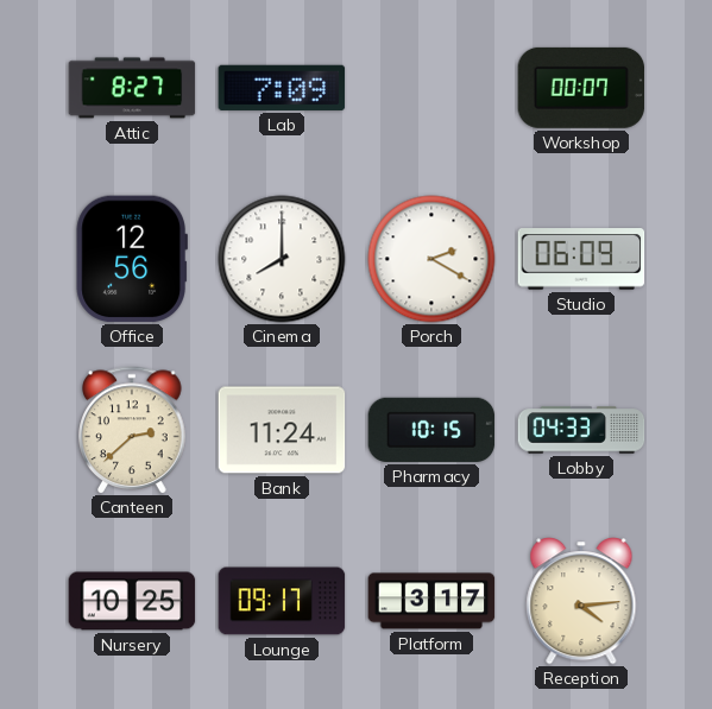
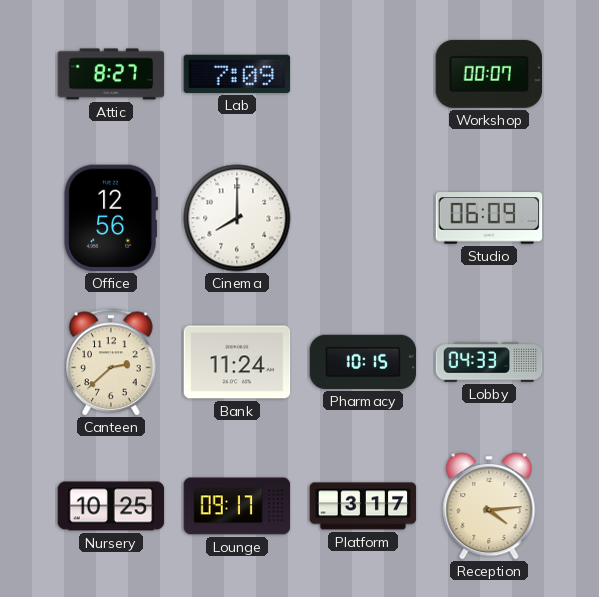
Porch: 2:20 -> none
